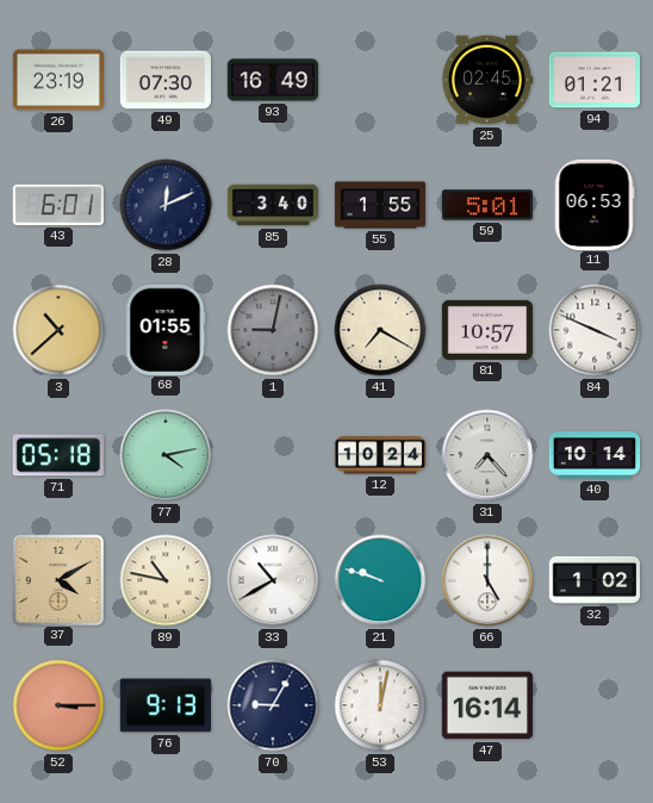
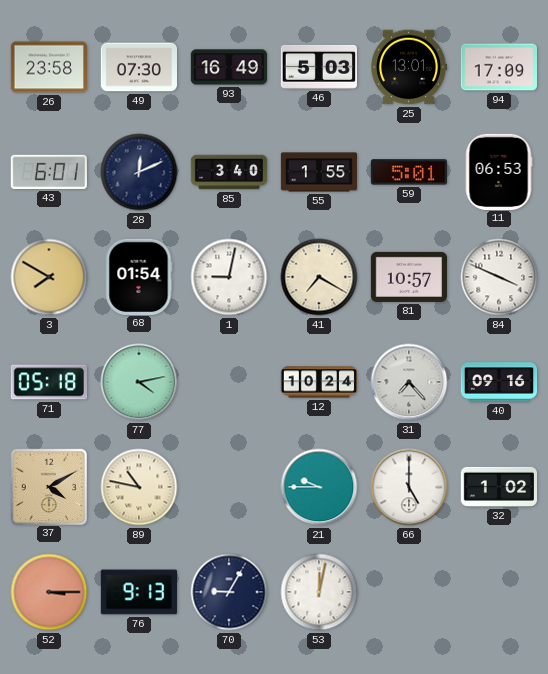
26: 23:19 -> 23:58
46: none -> 5:03
25: 02:45 -> 13:01
94: 01:21 -> 17:09
3: 10:38 -> 7:50
68: 01:55 -> 01:54
1 dial: grey -> white
40: 10:14 -> 09:16
33: 10:40 -> none
21: 9:48 -> 9:45
47: 16:14 -> none
